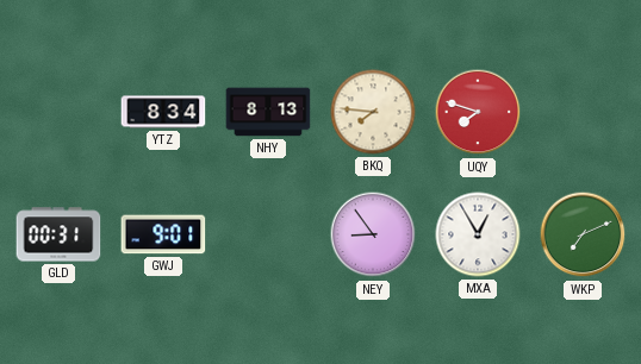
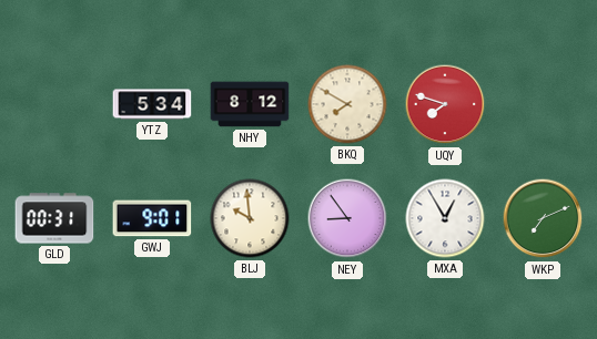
YTZ: 8:34 -> 5:34
NHY: 8:13 -> 8:12
BKQ: 7:46 -> 7:50
BLJ: none -> 9:59
